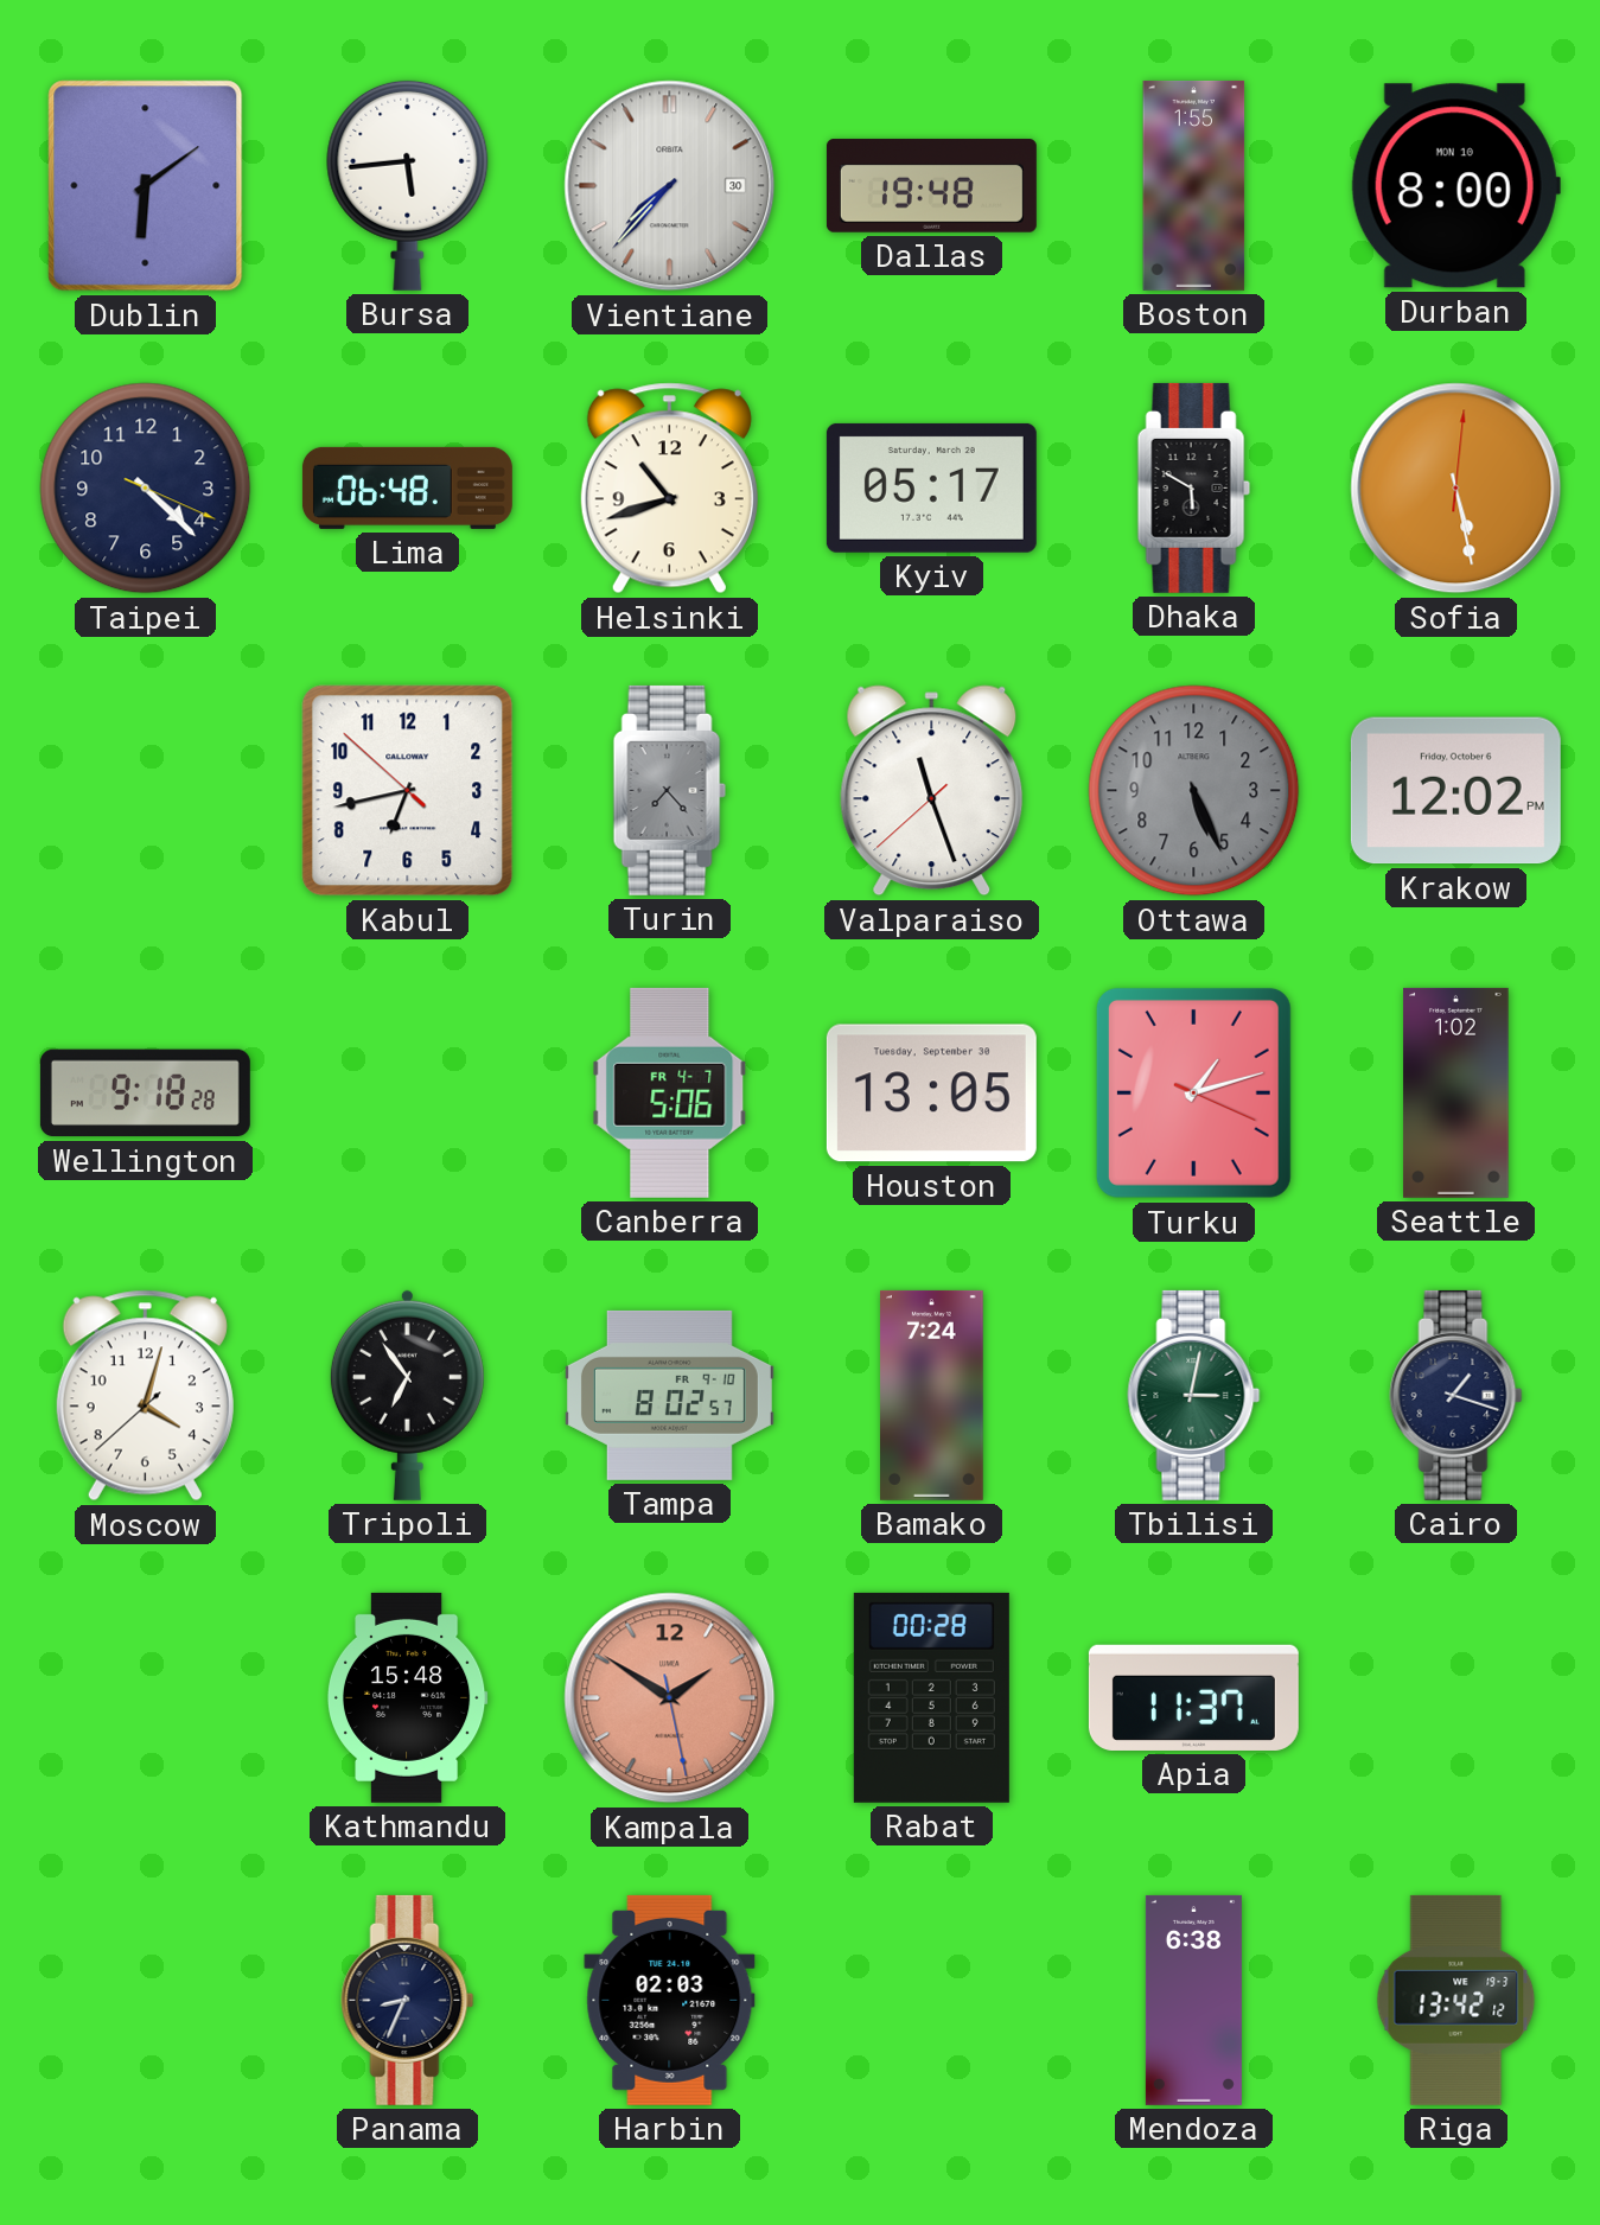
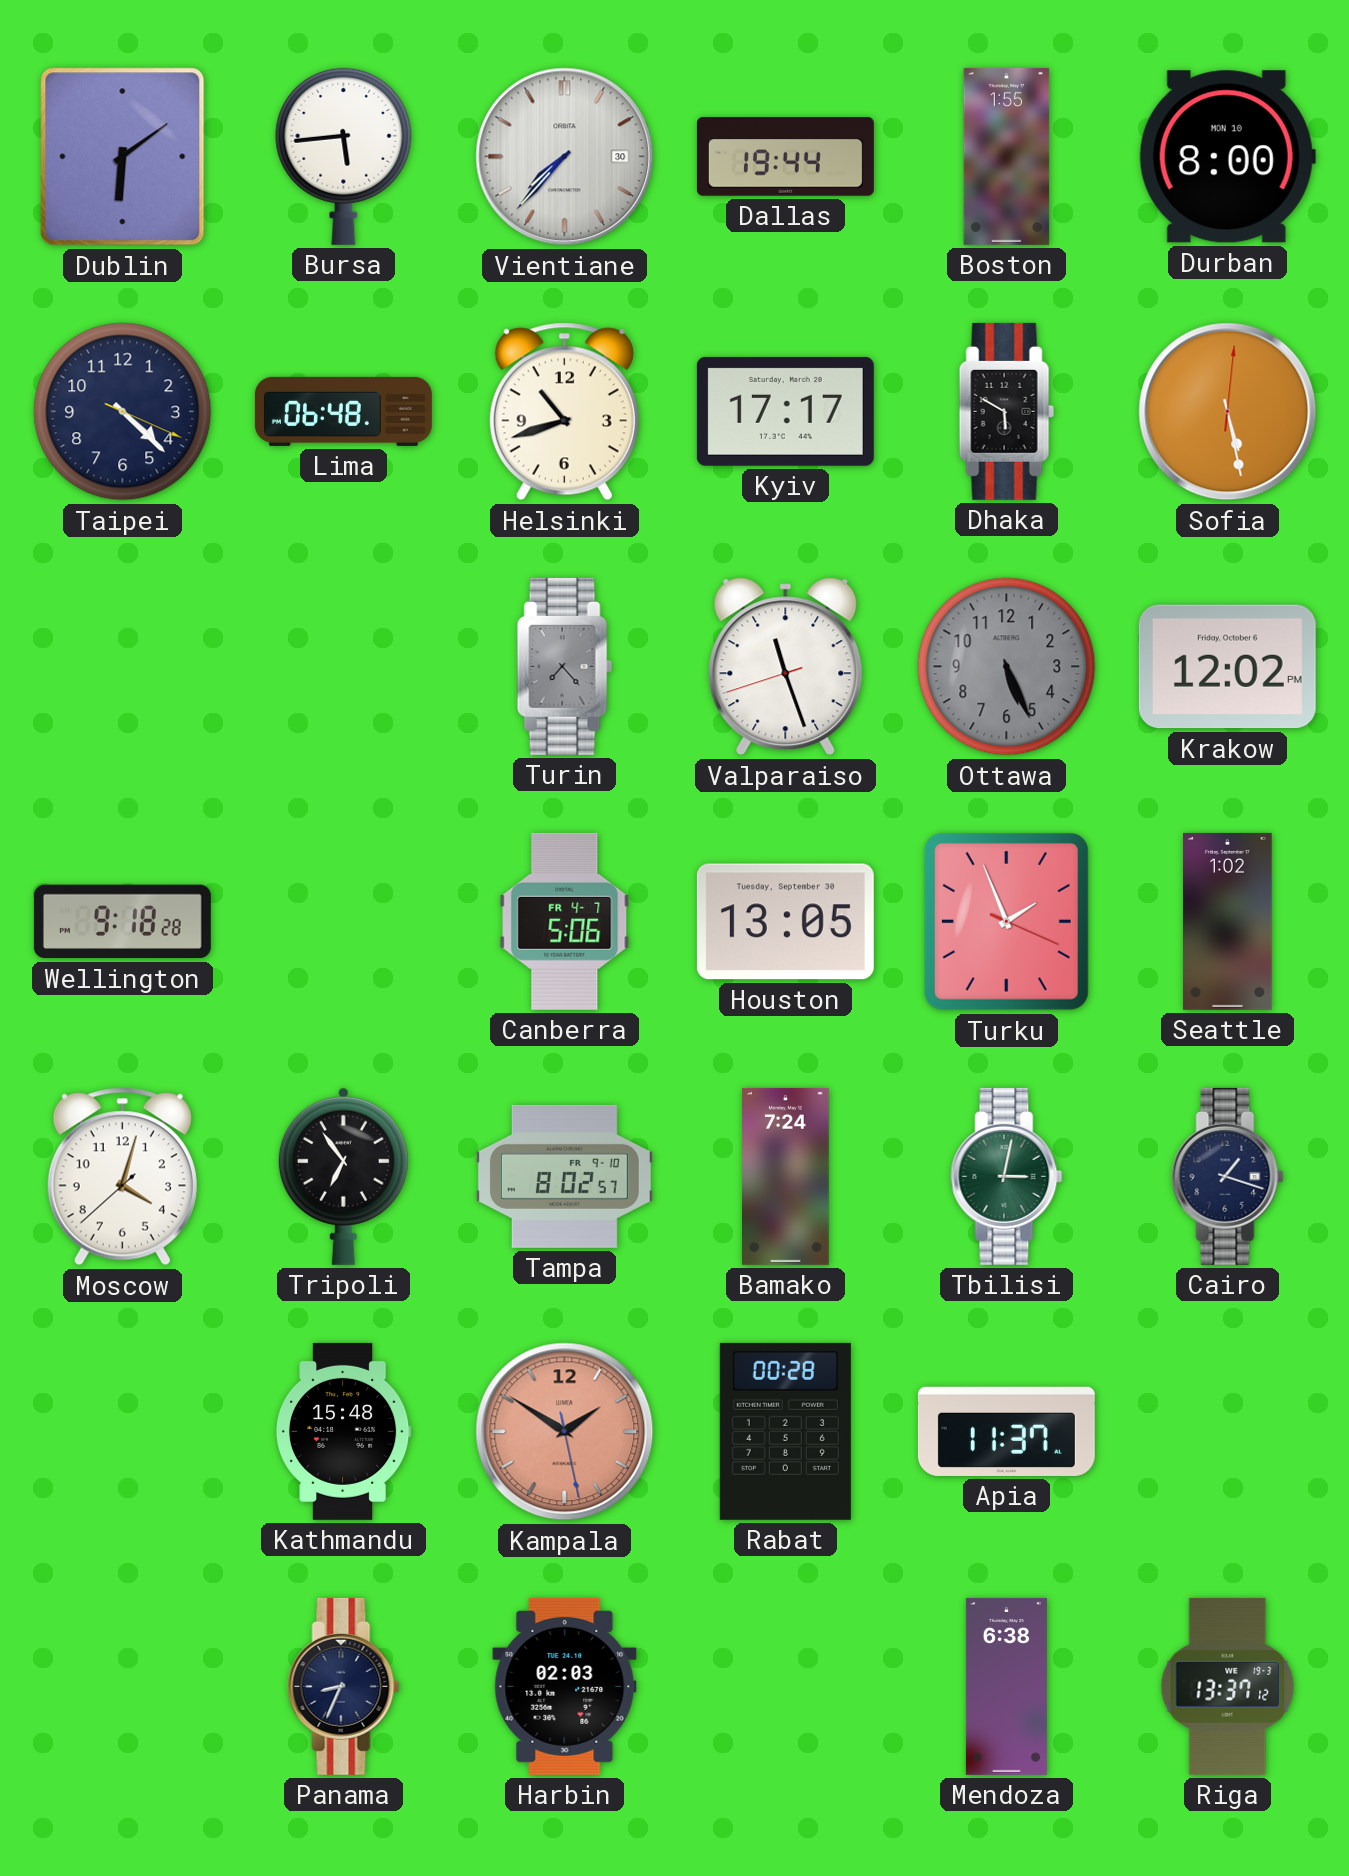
Dallas: 19:48 -> 19:44
Kyiv: 05:17 -> 17:17
Kabul: 6:42 -> none
Valparaiso: 11:26:38 -> 11:26:42
Turku: 1:12 -> 1:56
Riga: 13:42 -> 13:37
